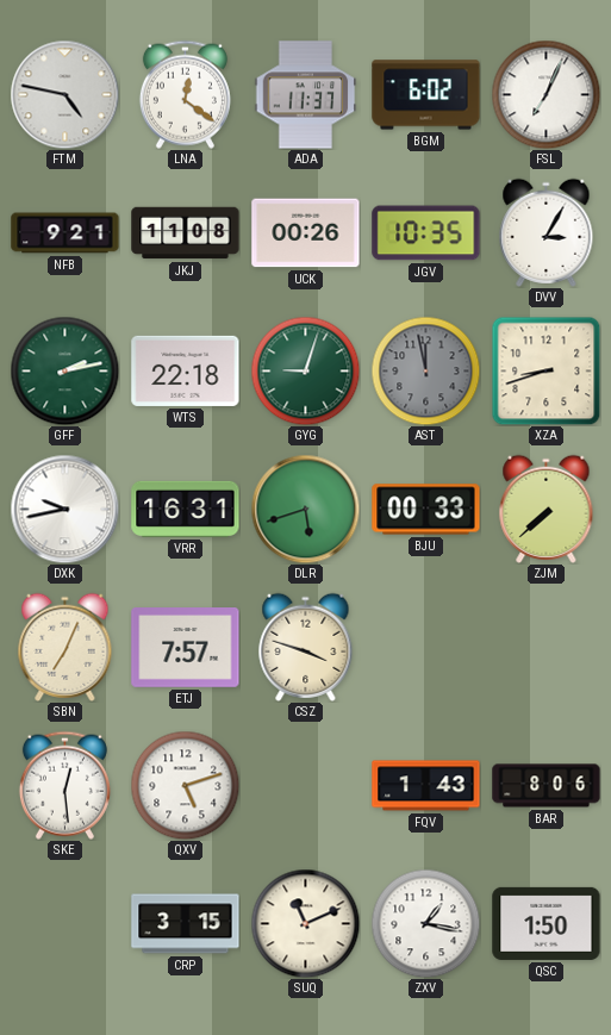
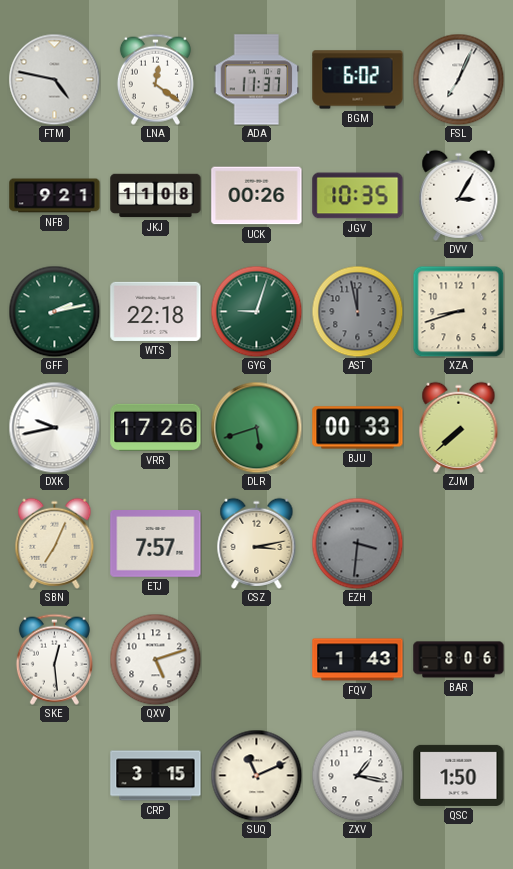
VRR: 16:31 -> 17:26
CSZ: 3:48 -> 3:13
EZH: none -> 3:31
